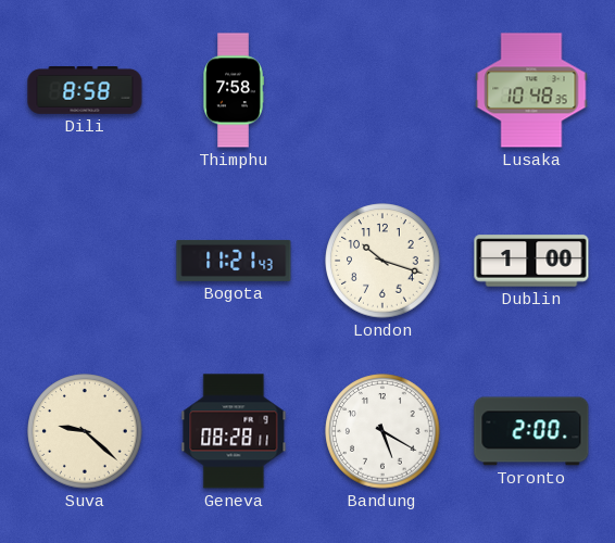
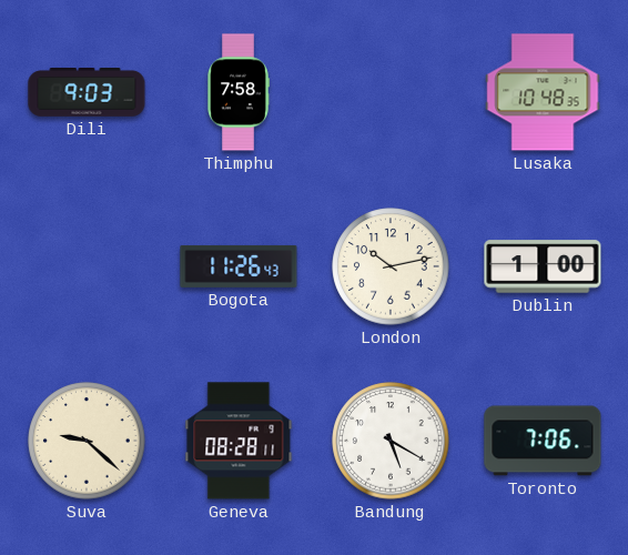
Dili: 8:58 -> 9:03
Bogota: 11:21 -> 11:26
London: 10:18 -> 10:13
Toronto: 2:00 -> 7:06
